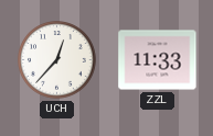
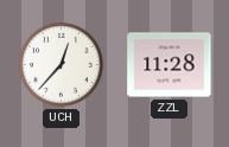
ZZL: 11:33 -> 11:28
